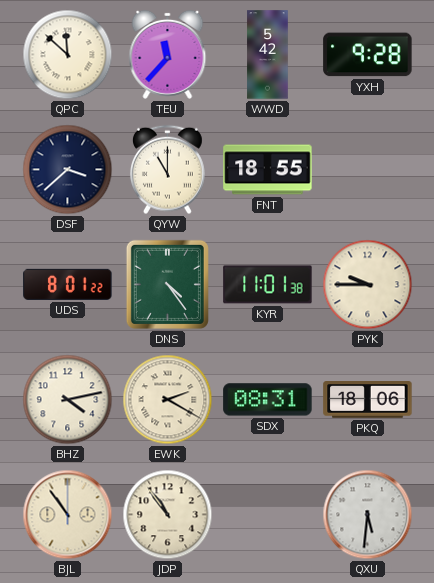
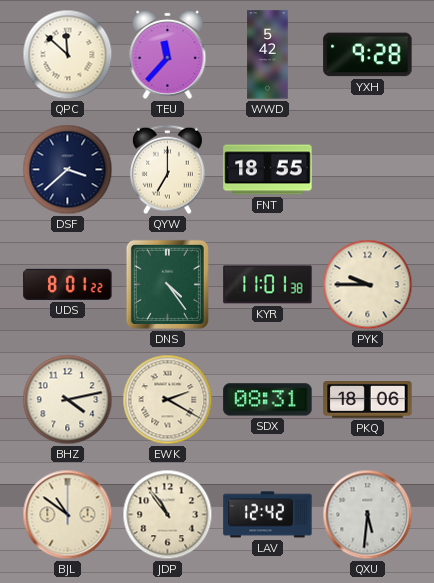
QYW: 11:00 -> 7:00
BJL: 10:54 -> 10:51
LAV: none -> 12:42
